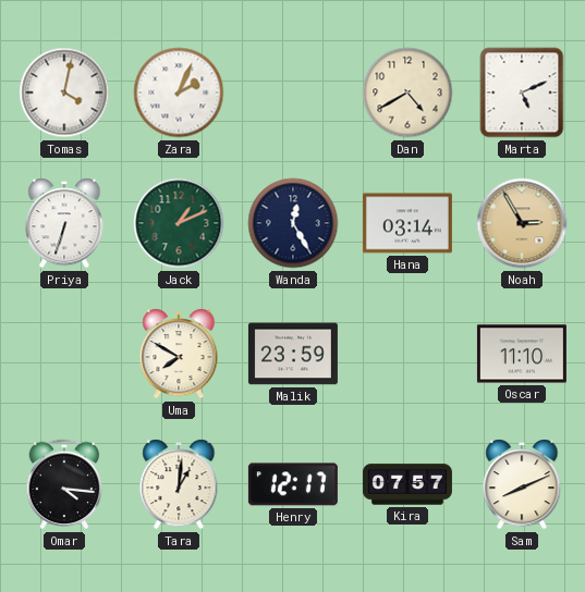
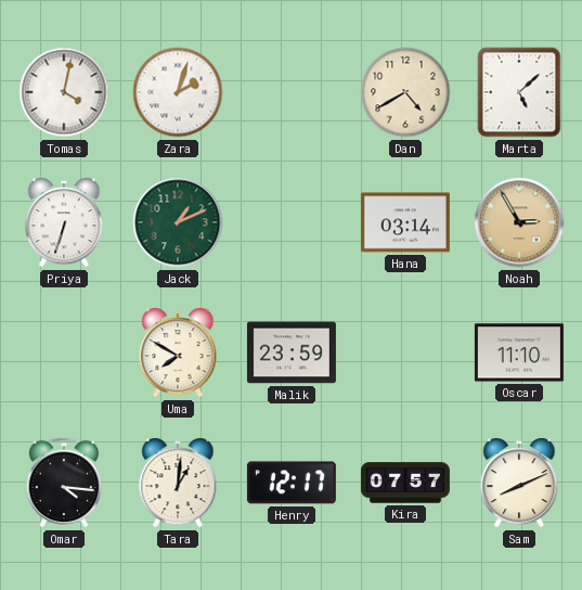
Zara: 2:04 -> 2:03
Marta: 5:11 -> 5:08
Wanda: 12:25 -> none
